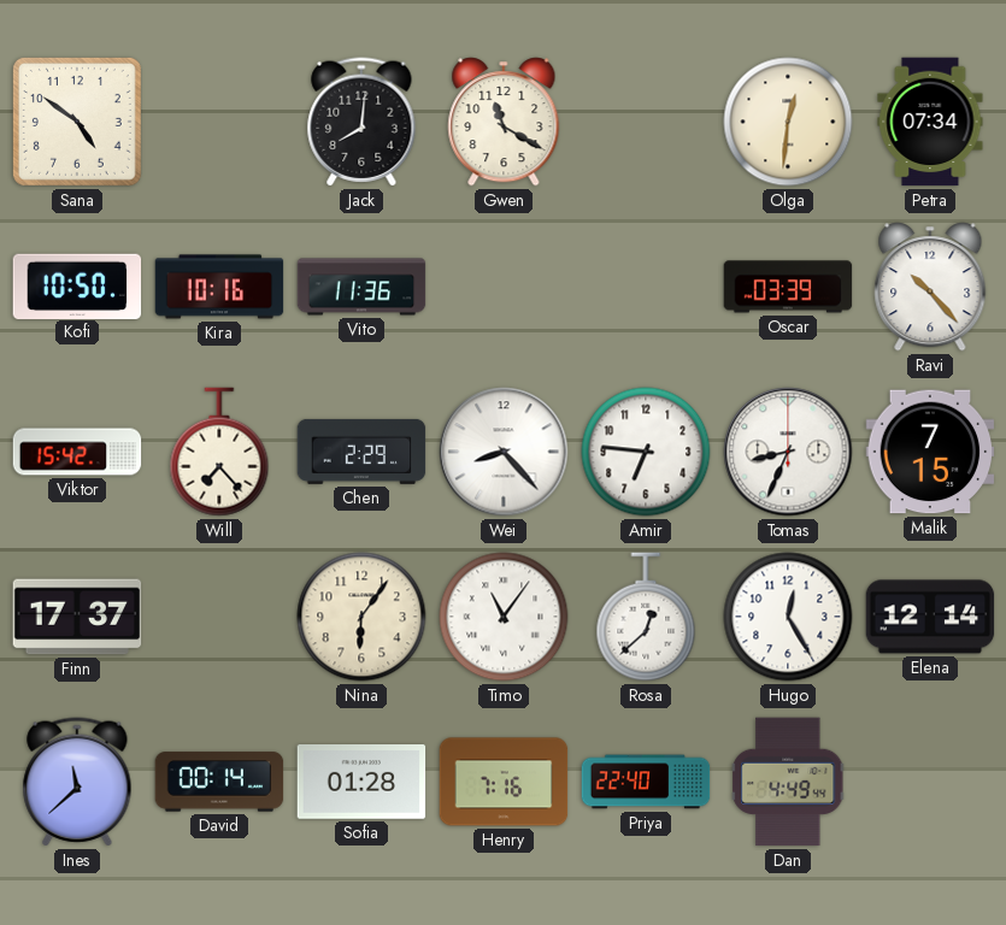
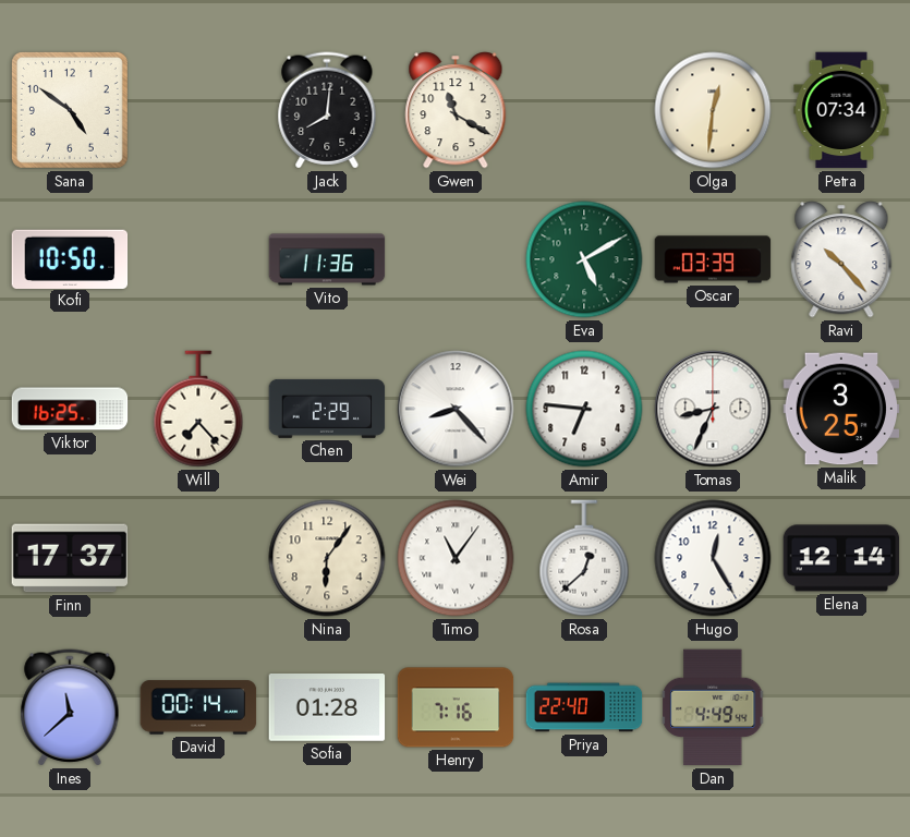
Kira: 10:16 -> none
Eva: none -> 5:10
Viktor: 15:42 -> 16:25
Malik: 7:15 -> 3:25
